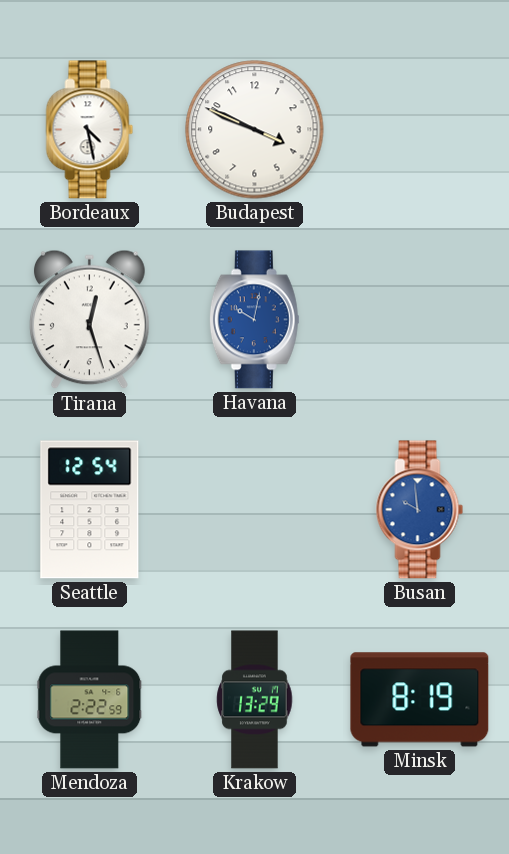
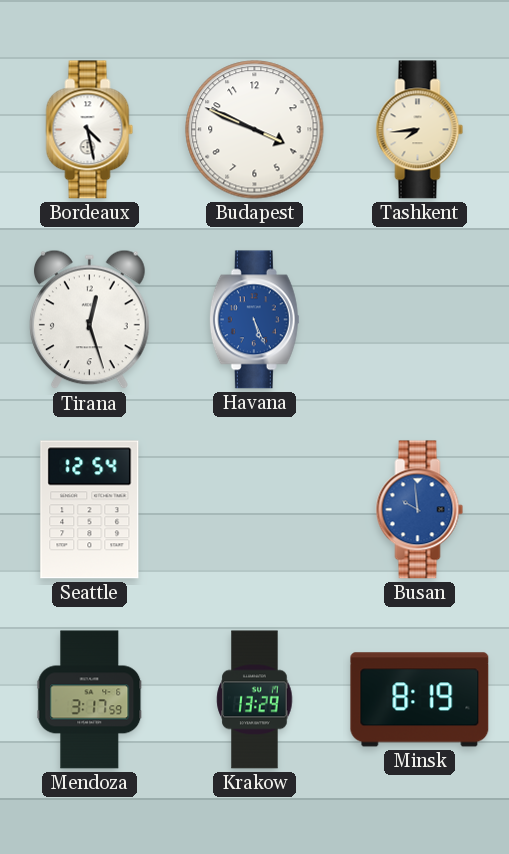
Tashkent: none -> 7:44
Havana: 10:02 -> 5:26
Mendoza: 2:22 -> 3:17
